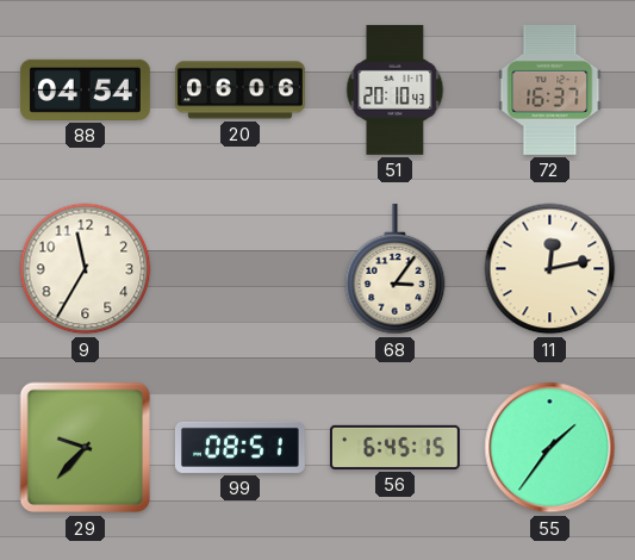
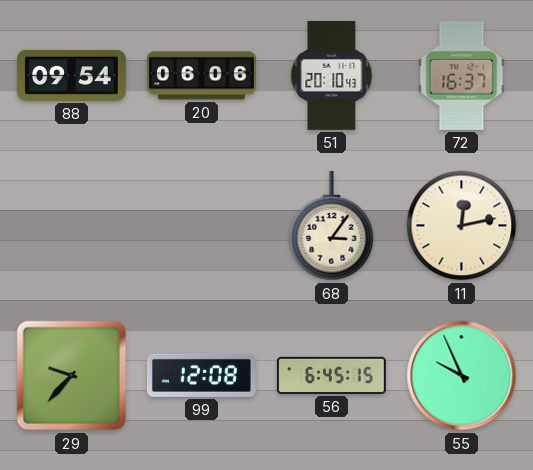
88: 04:54 -> 09:54
9: 11:35 -> none
99: 08:51 -> 12:08
55: 1:36 -> 9:56
